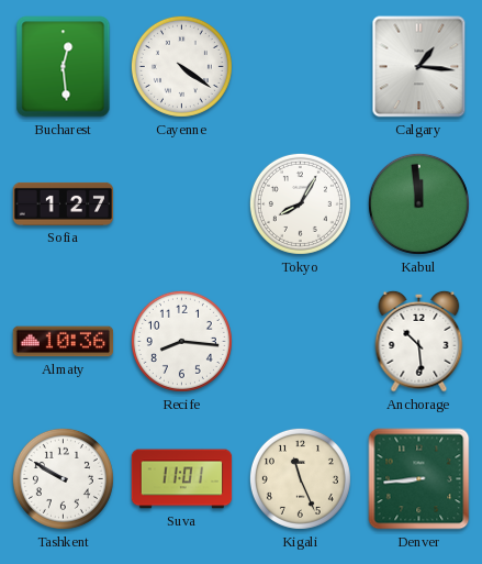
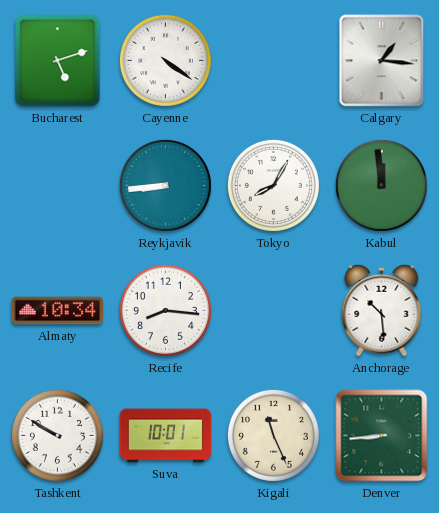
Bucharest: 12:29 -> 5:12
Sofia: 1:27 -> none
Reykjavik: none -> 8:44
Almaty: 10:36 -> 10:34
Suva: 11:01 -> 10:01
